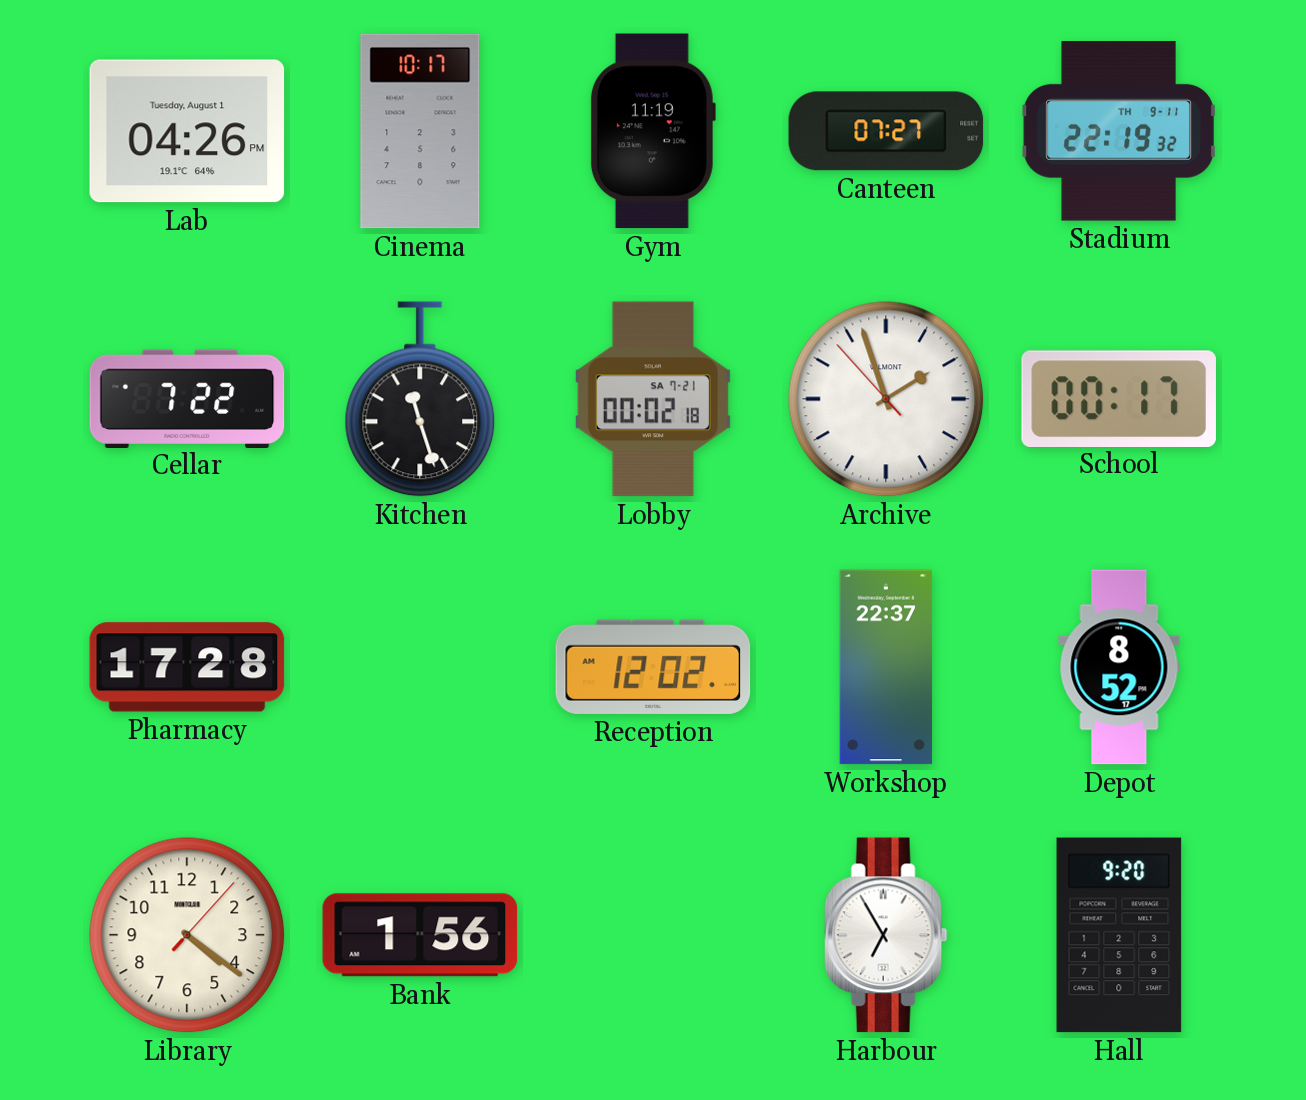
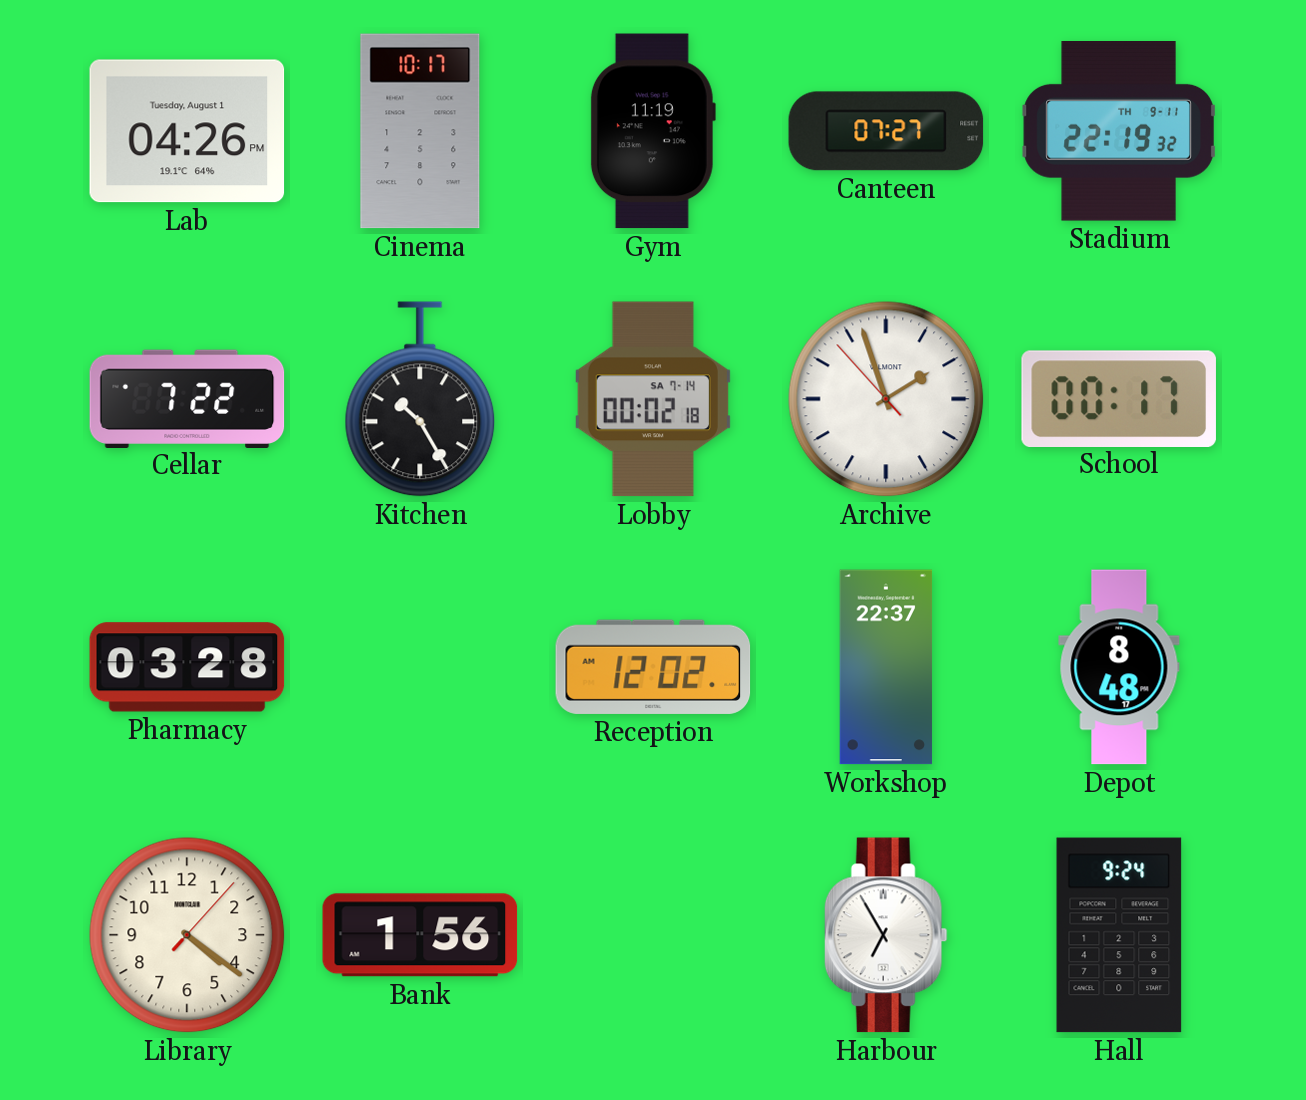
Kitchen: 11:27 -> 10:25
Lobby date: SA 7-21 -> SA 7-14
Pharmacy: 17:28 -> 03:28
Depot: 8:52 -> 8:48
Hall: 9:20 -> 9:24
